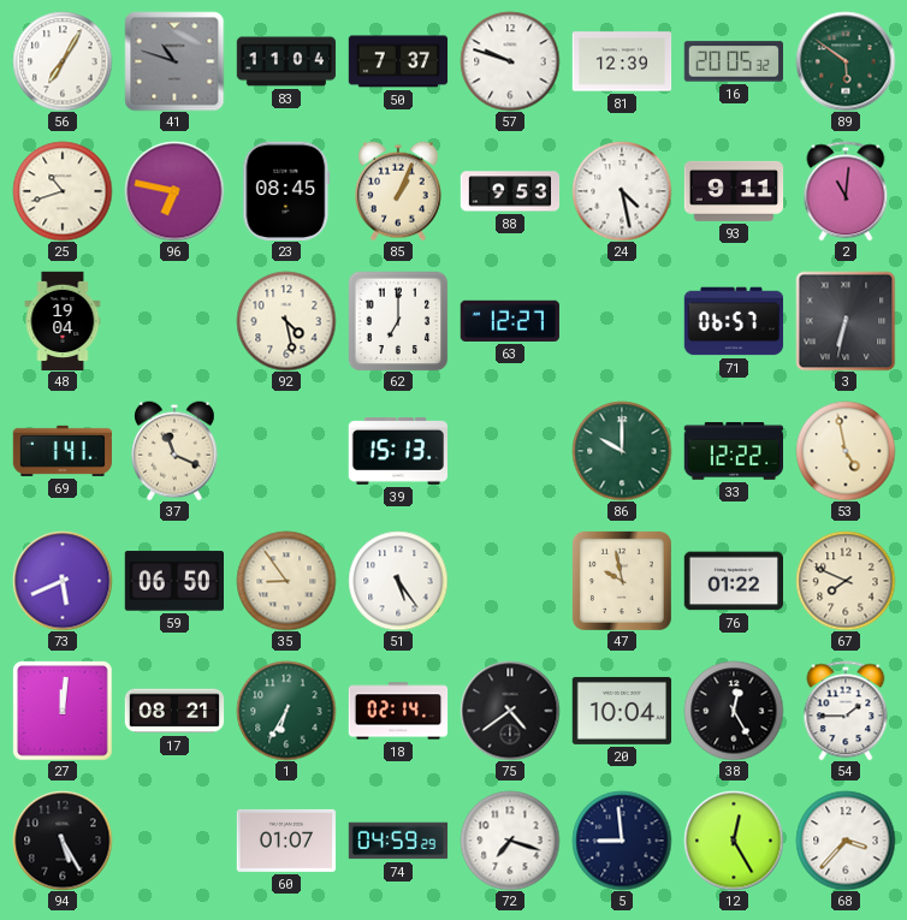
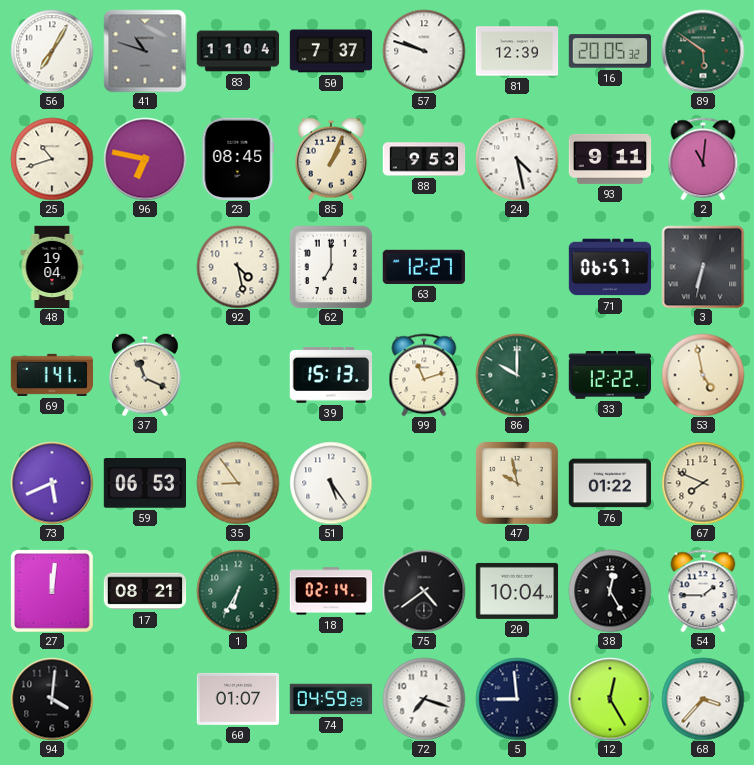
99: none -> 11:12
59: 06:50 -> 06:53
94: 5:25 -> 4:01
